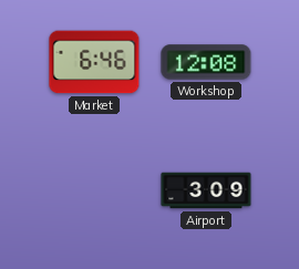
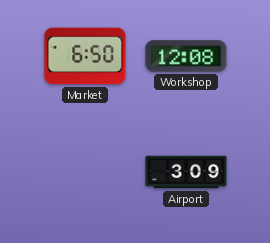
Market: 6:46 -> 6:50
